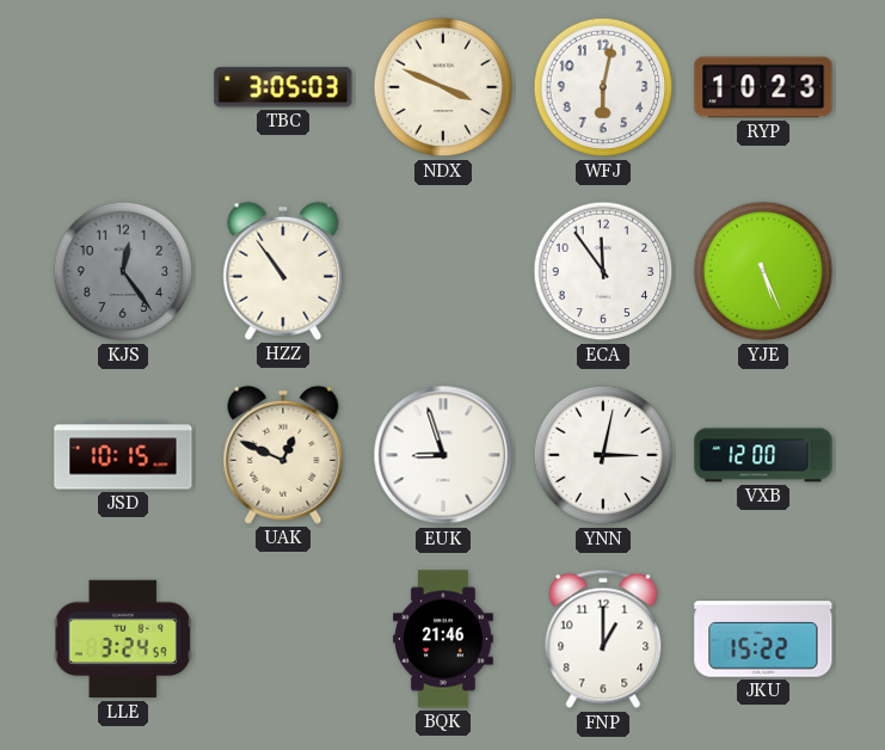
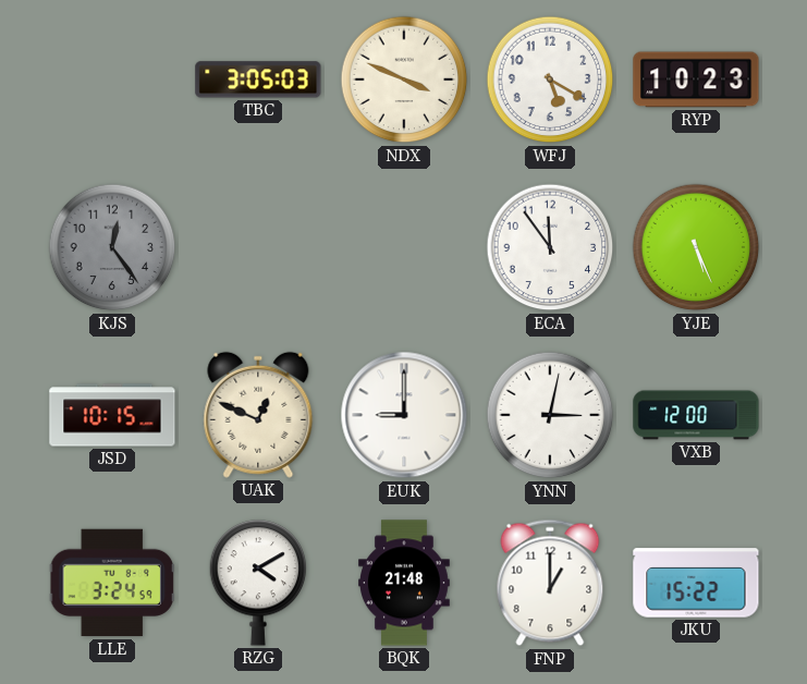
WFJ: 6:02 -> 5:20
HZZ: 10:54 -> none
EUK: 8:57 -> 9:00
RZG: none -> 4:10
BQK: 21:46 -> 21:48
